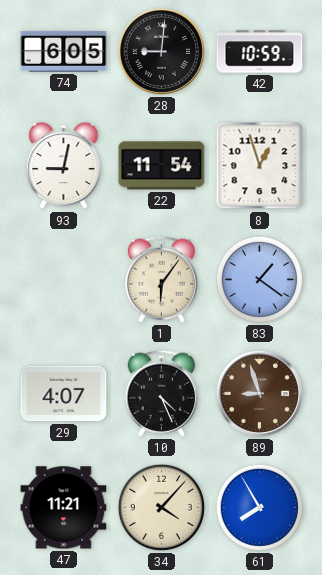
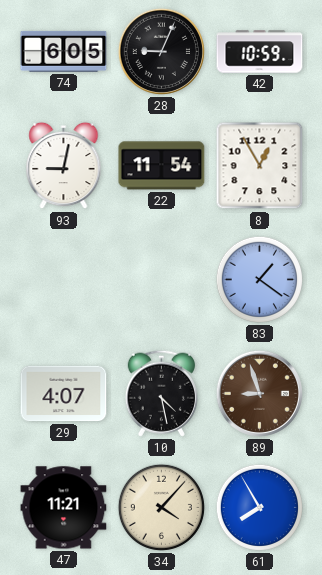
28: 9:01 -> 9:04
8: 12:57 -> 12:55
1: 6:06 -> none
10: 4:26 -> 4:28
